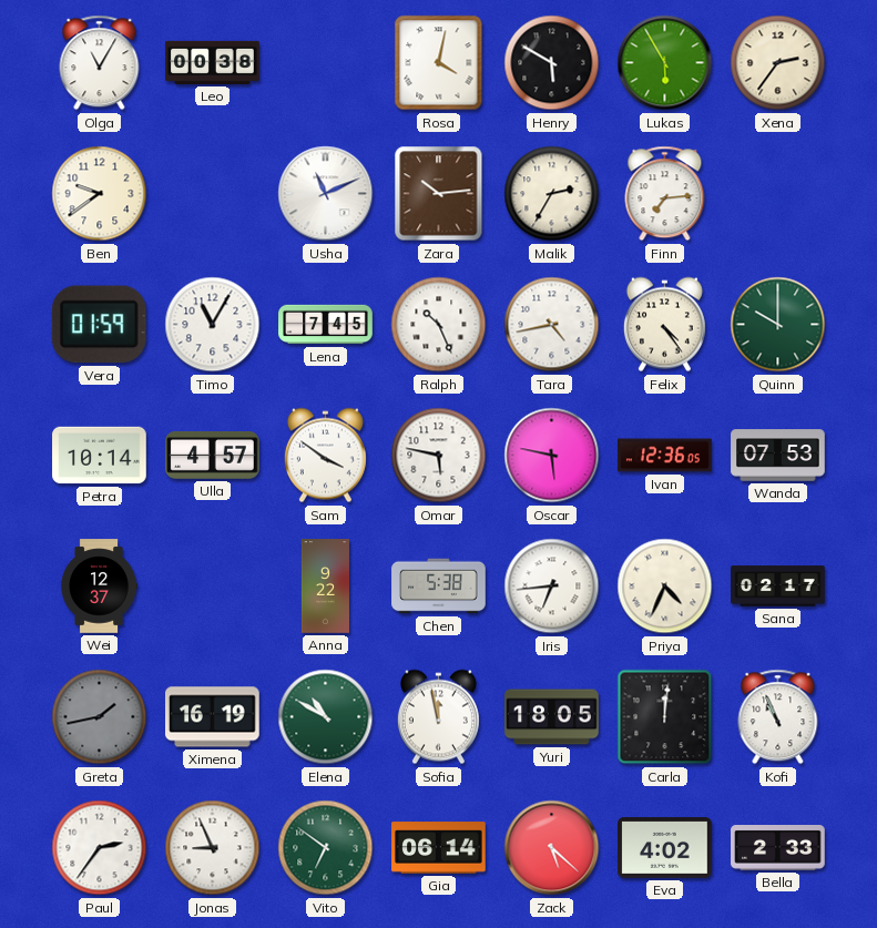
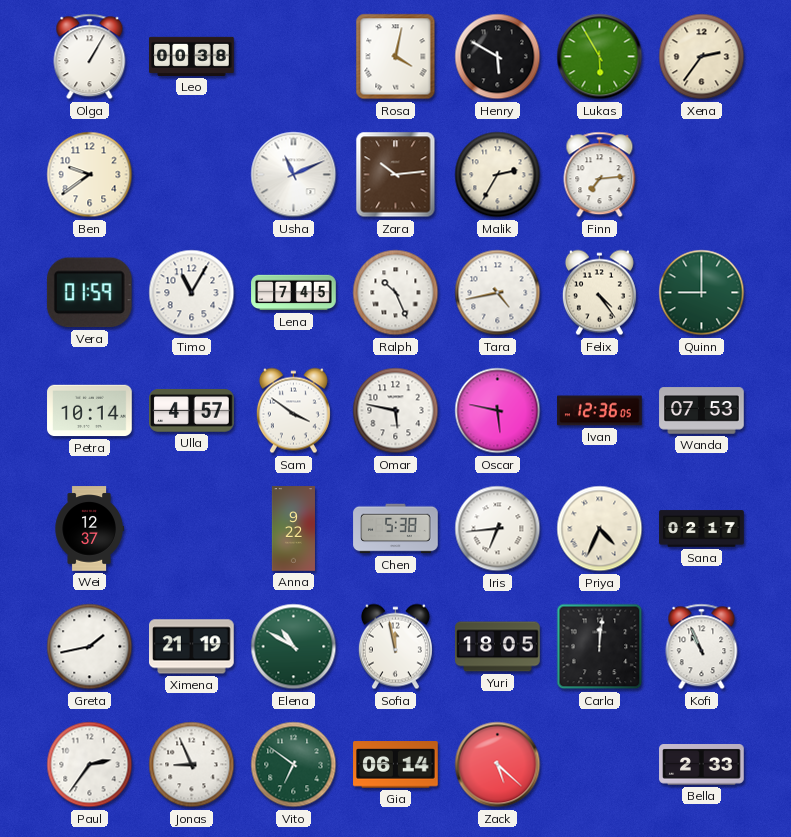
Olga: 11:05 -> 1:05
Quinn: 10:00 -> 9:00
Greta dial: grey -> white
Ximena: 16:19 -> 21:19
Eva: 4:02 -> none
